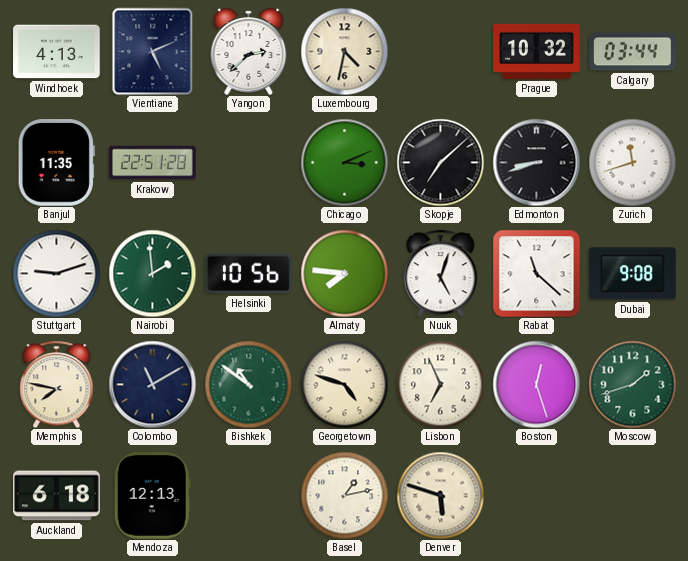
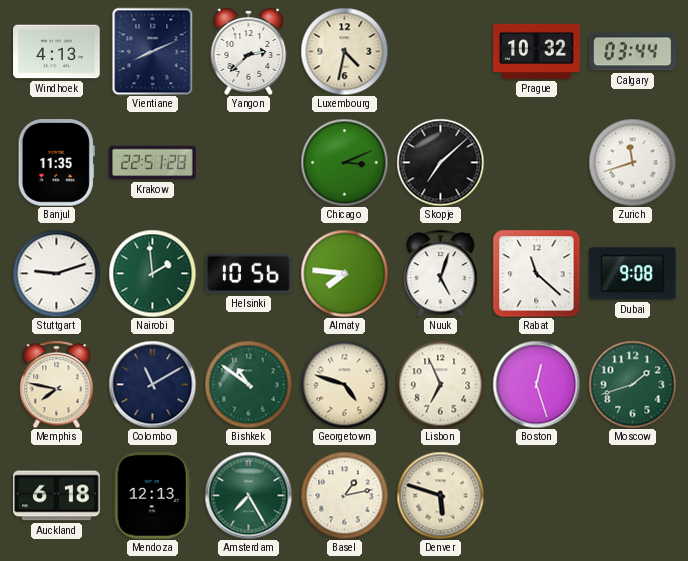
Vientiane: 5:11 -> 8:11
Edmonton: 8:42 -> none
Amsterdam: none -> 7:25
